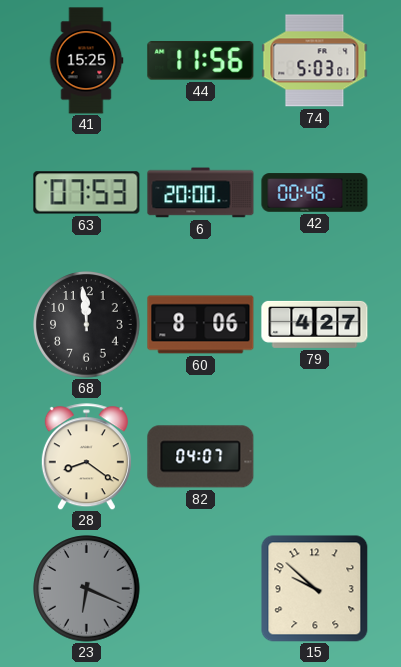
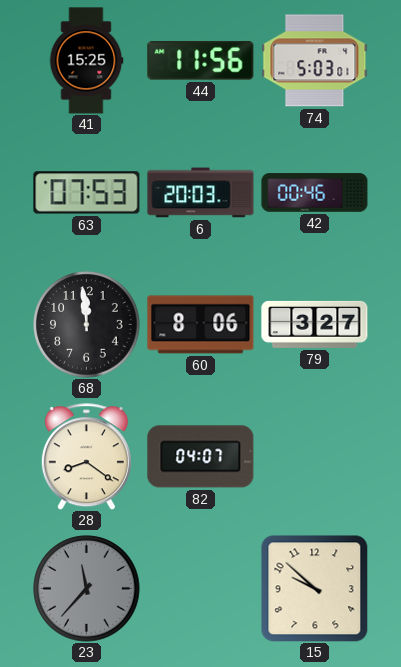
6: 20:00 -> 20:03
79: 4:27 -> 3:27
23: 6:19 -> 11:37
